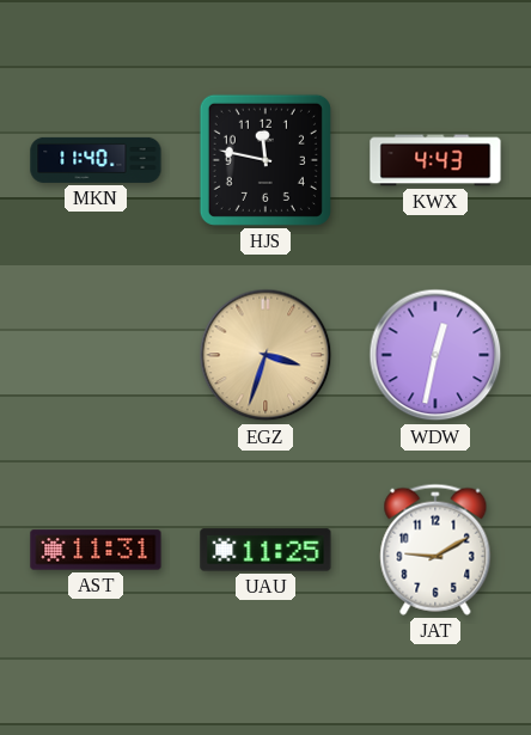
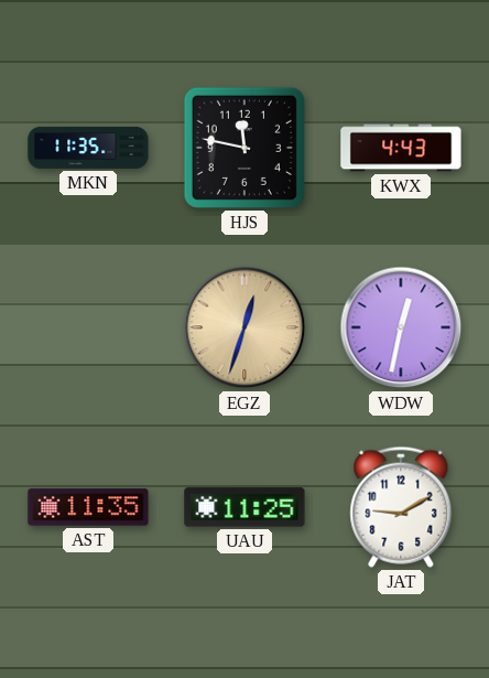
MKN: 11:40 -> 11:35
EGZ: 3:33 -> 12:33
AST: 11:31 -> 11:35
